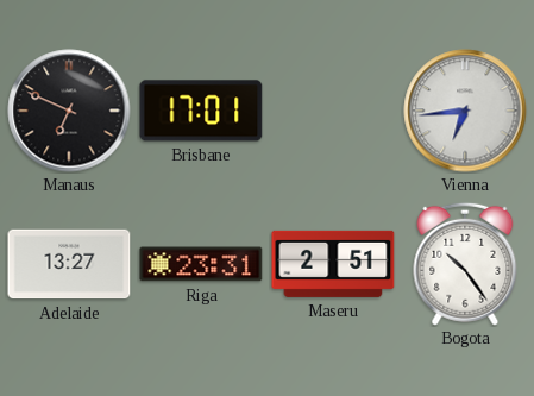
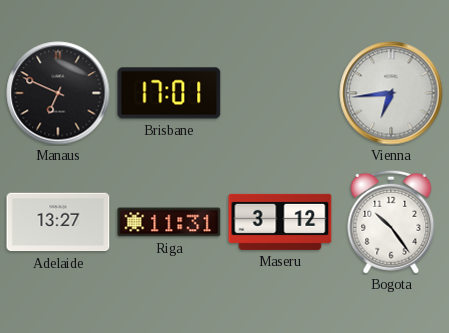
Riga: 23:31 -> 11:31
Maseru: 2:51 -> 3:12
